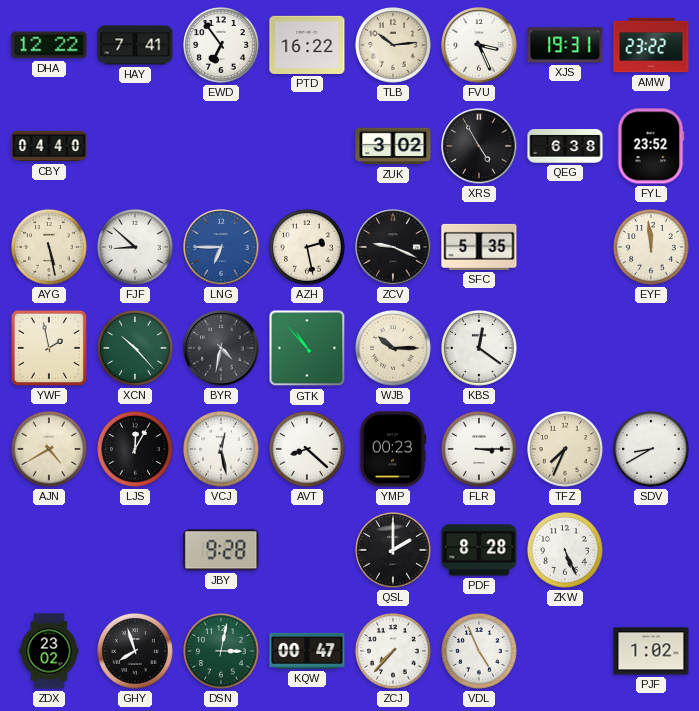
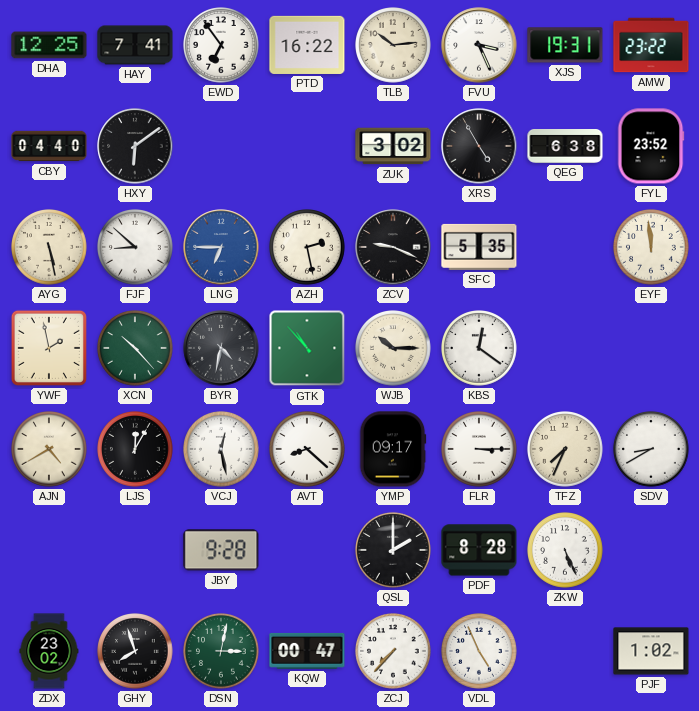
DHA: 12:22 -> 12:25
HXY: none -> 6:09
YMP: 00:23 -> 09:17
